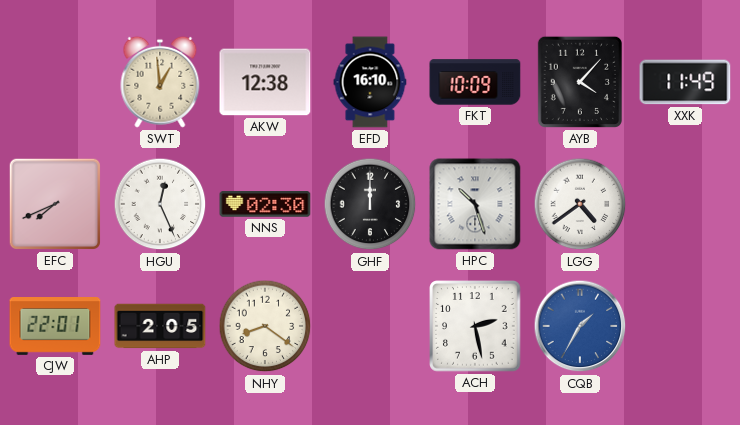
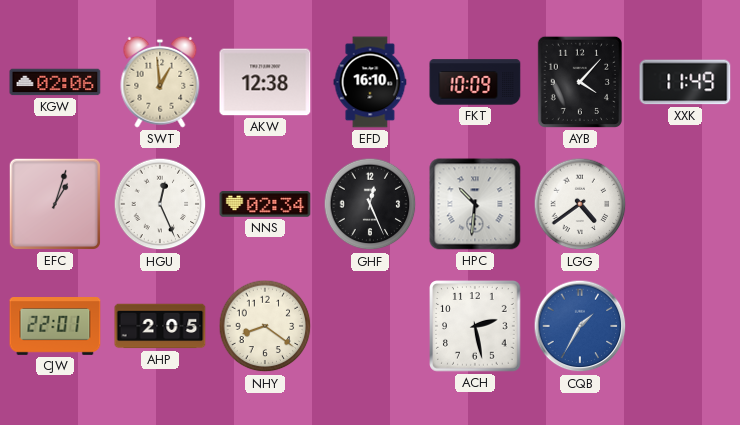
KGW: none -> 02:06
EFC: 7:41 -> 1:03
NNS: 02:30 -> 02:34
GHF: 12:00 -> 12:26
HPC: 10:27 -> 10:31
